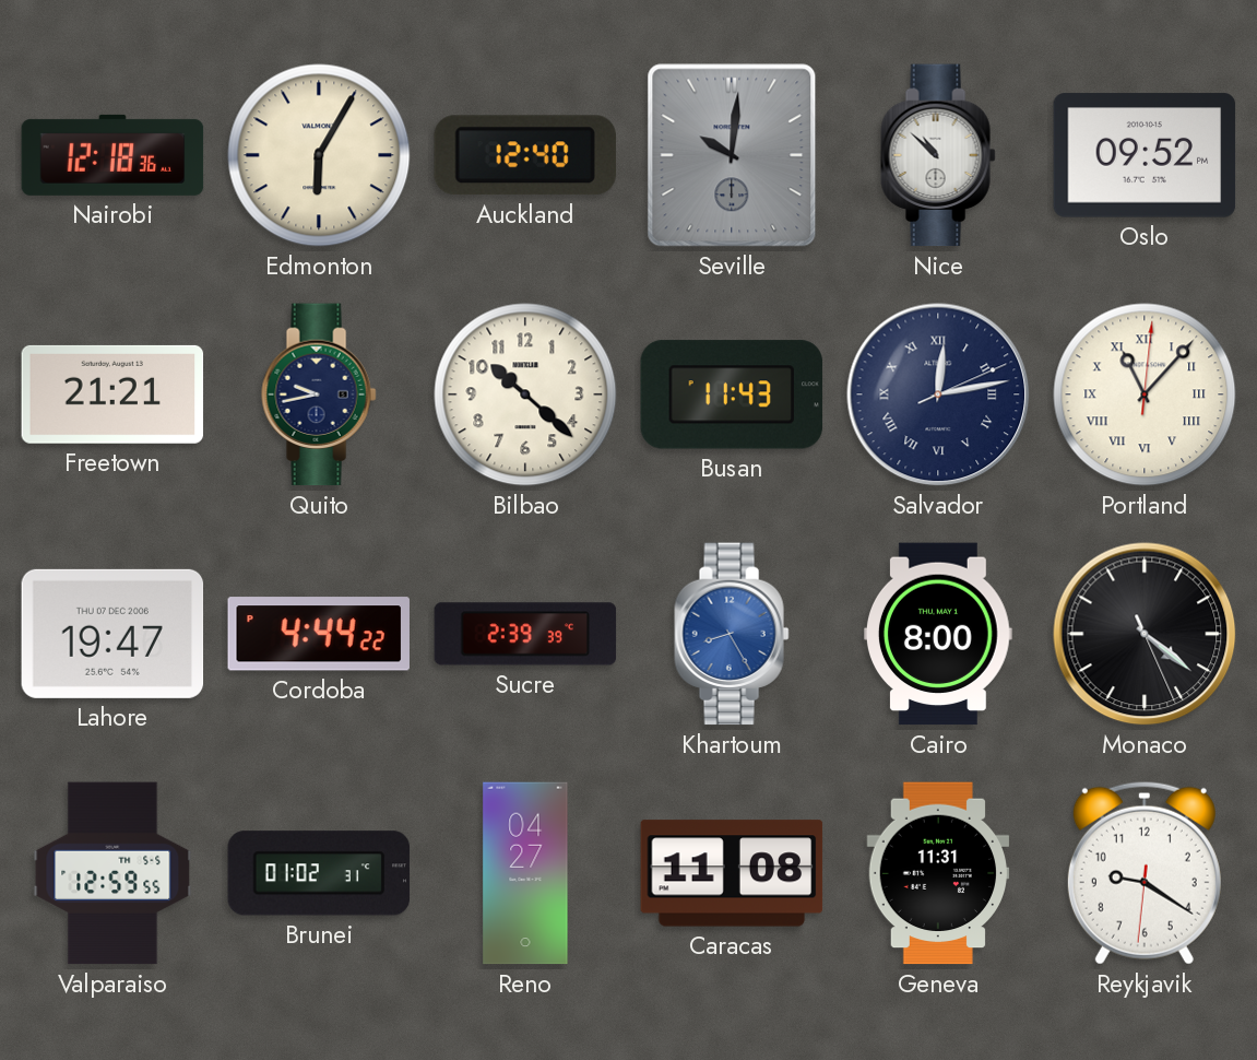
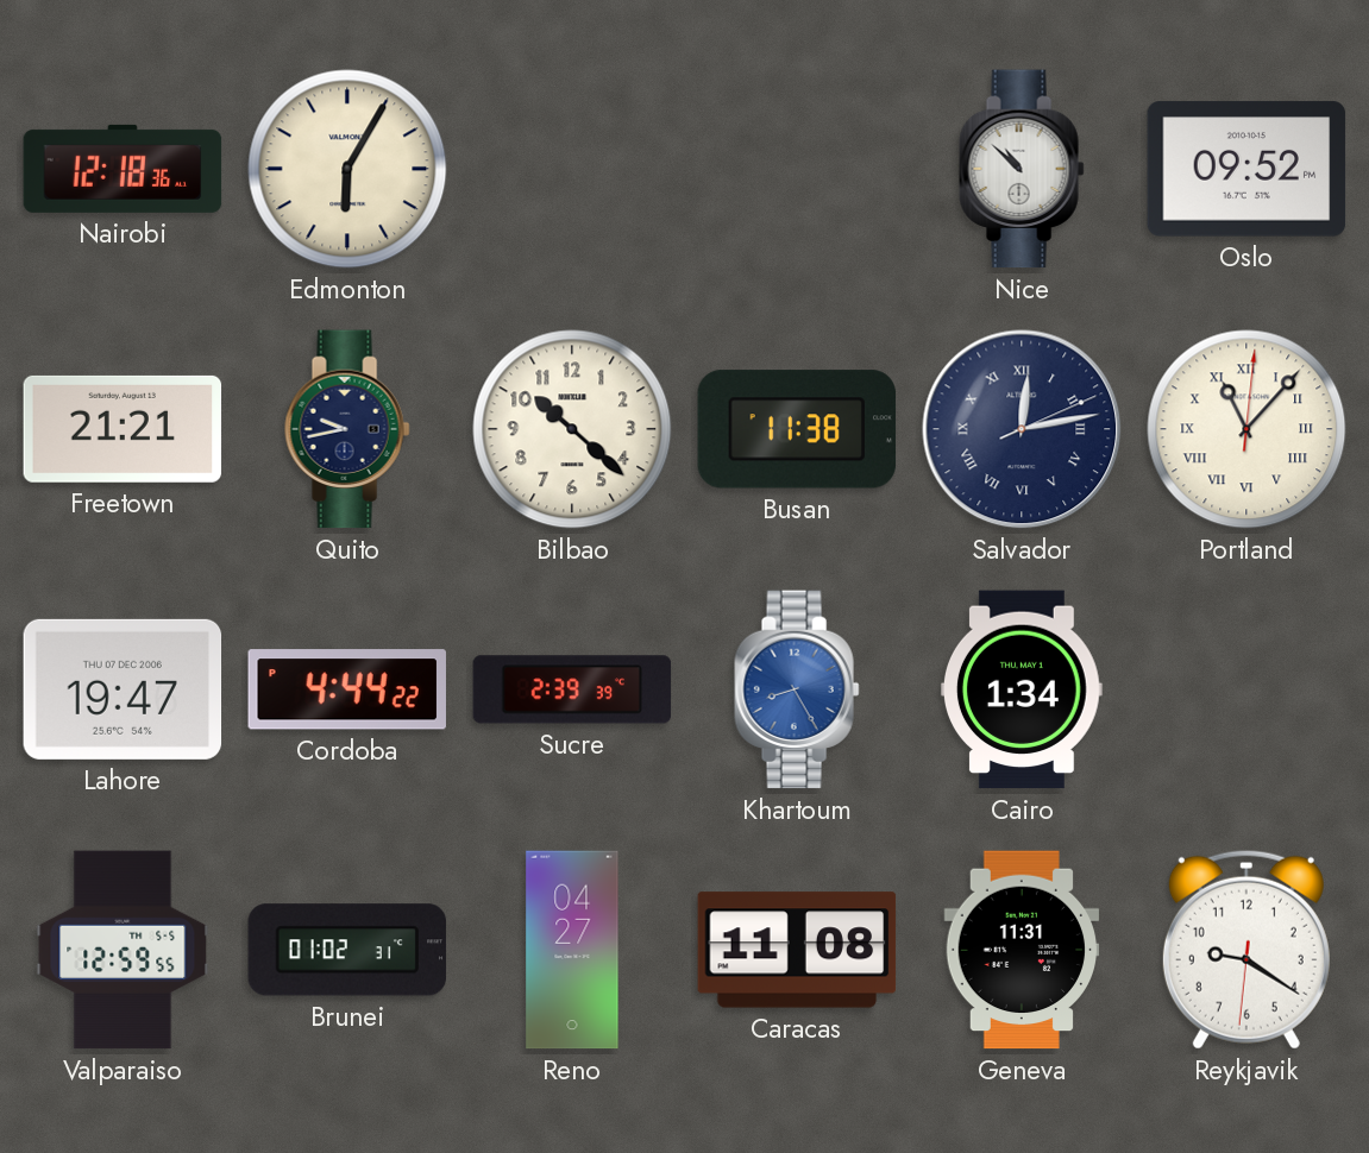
Auckland: 12:40 -> none
Seville: 10:01 -> none
Busan: 11:43 -> 11:38
Cairo: 8:00 -> 1:34
Monaco: 4:21 -> none
